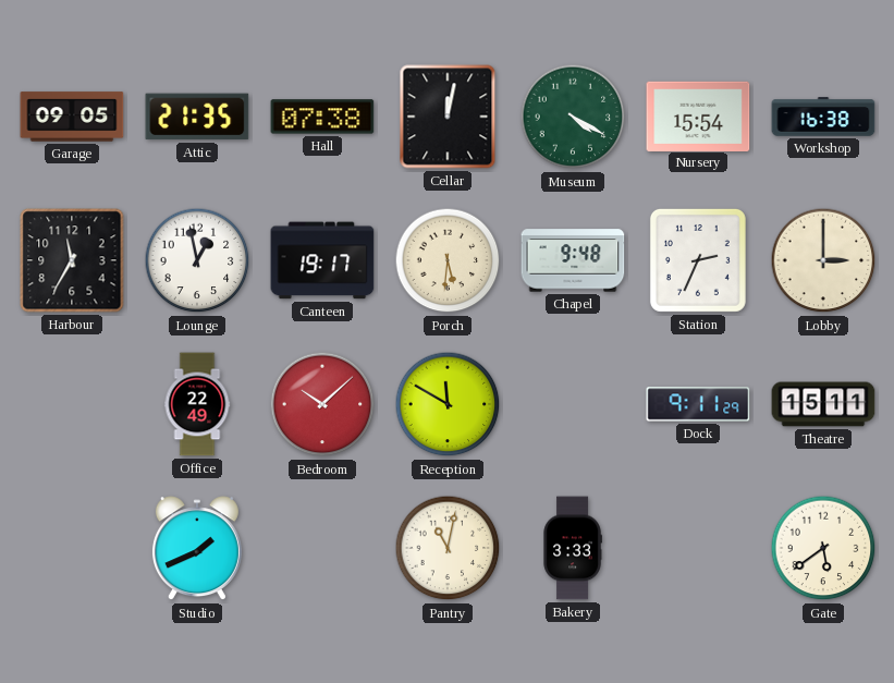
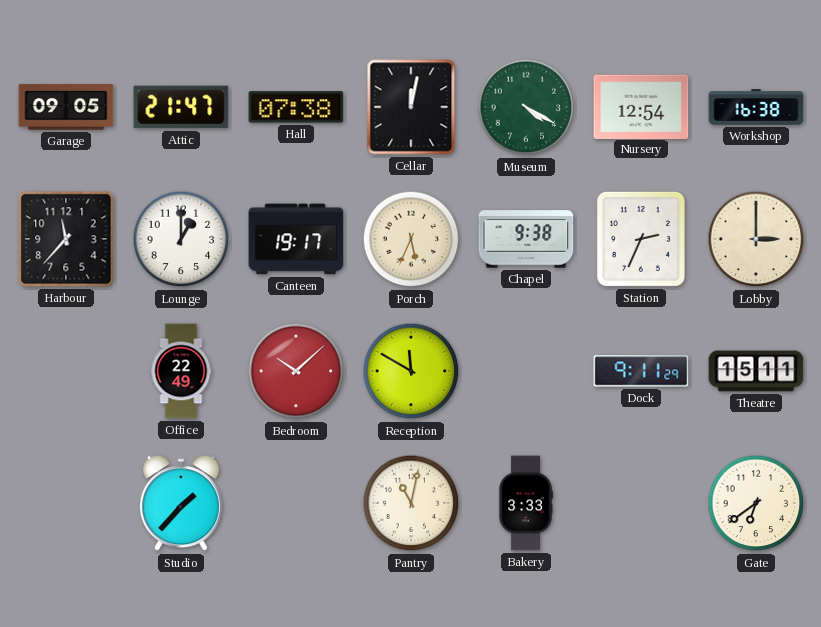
Attic: 21:35 -> 21:47
Nursery: 15:54 -> 12:54
Harbour: 11:35 -> 11:37
Lounge: 12:58 -> 1:00
Porch: 5:31 -> 5:34
Chapel: 9:48 -> 9:38
Studio: 1:41 -> 1:37
Gate: 5:39 -> 6:39
